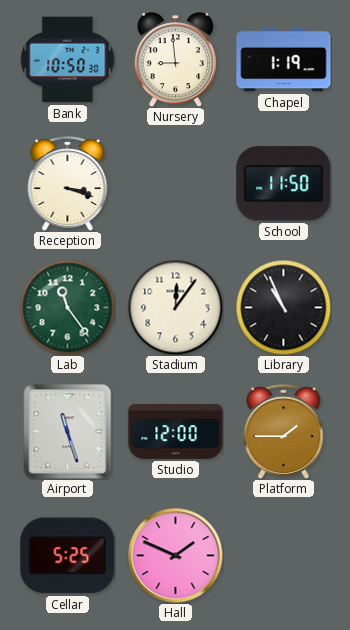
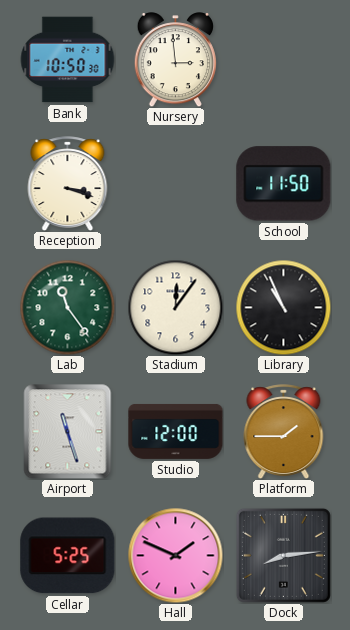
Nursery: 8:59 -> 2:59
Chapel: 1:19 -> none
Dock: none -> 8:14
